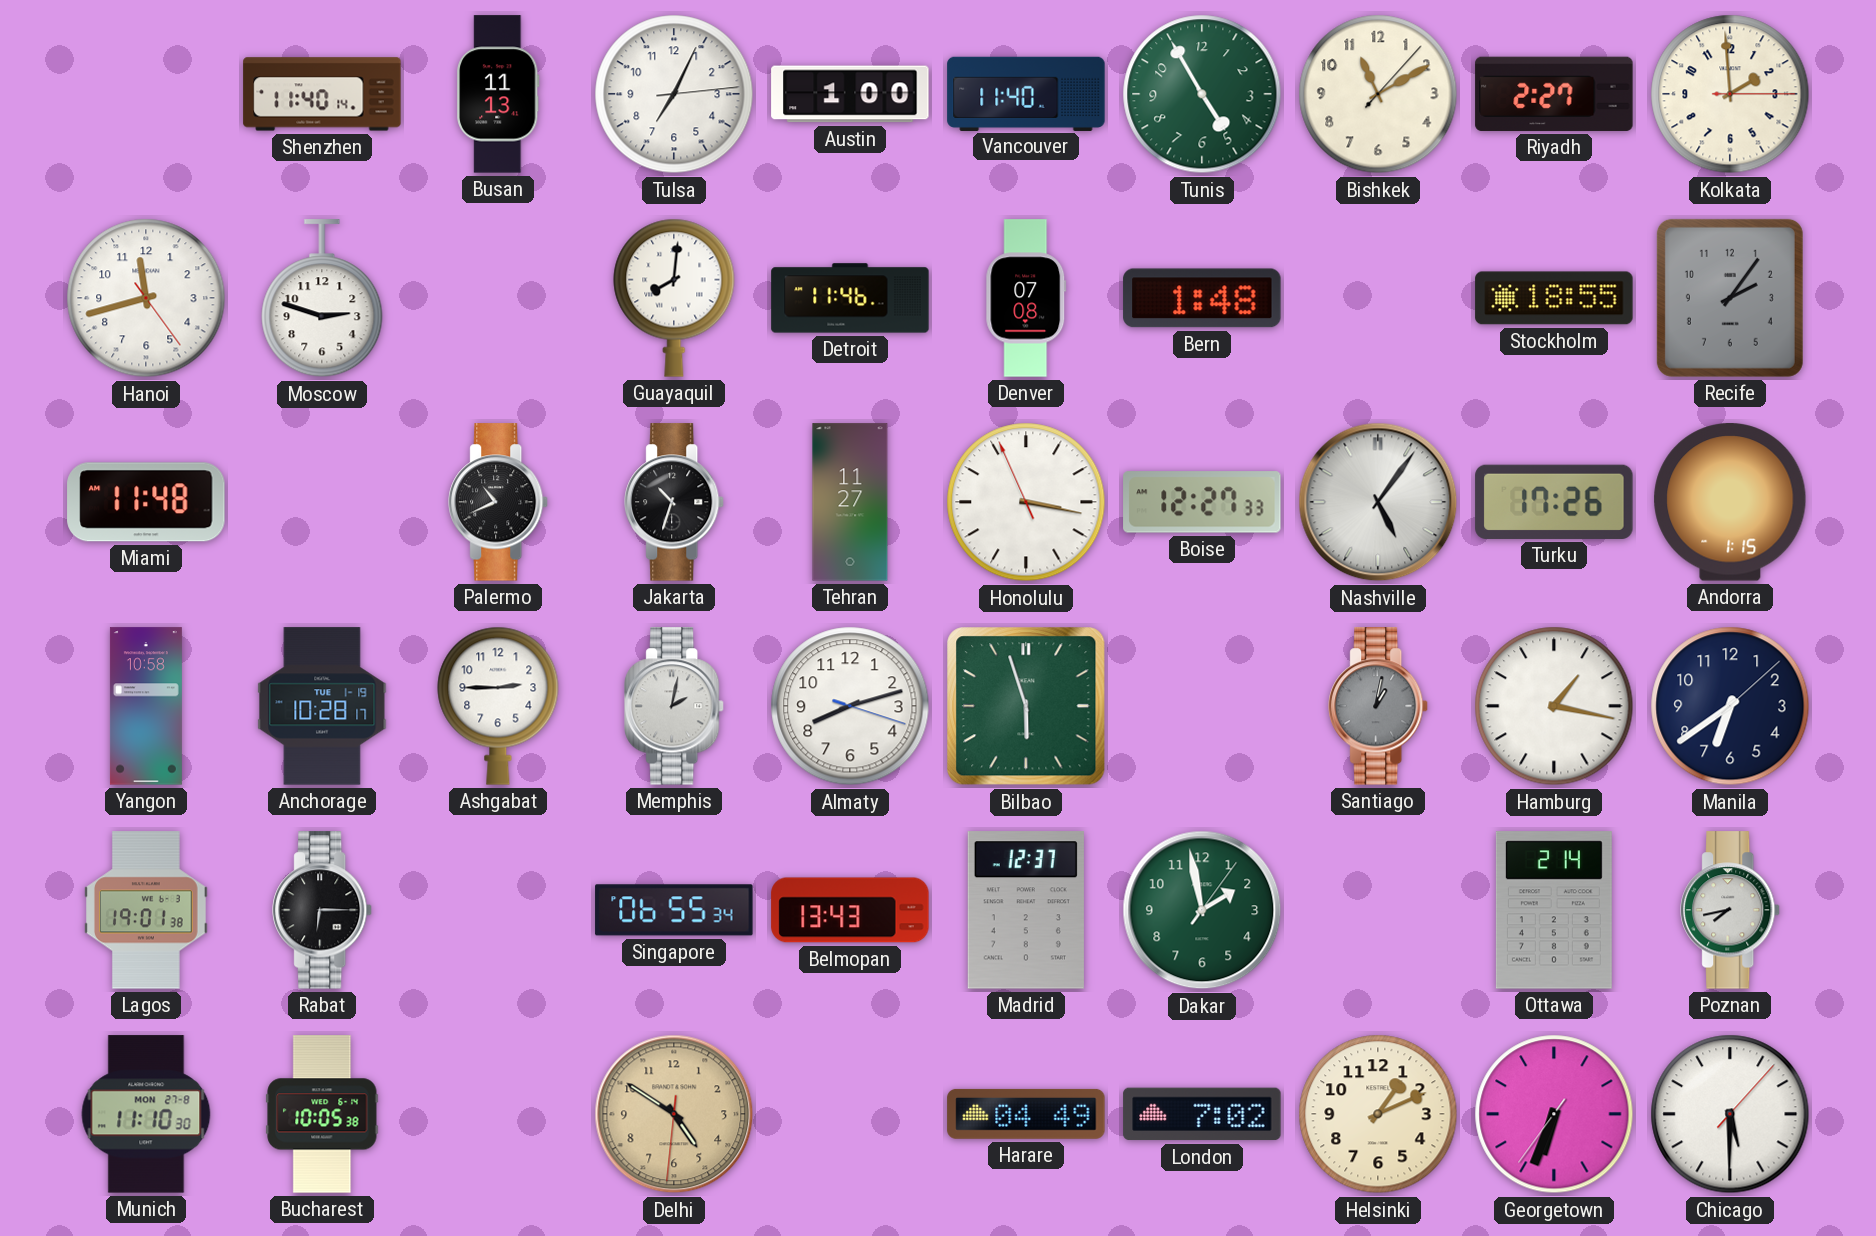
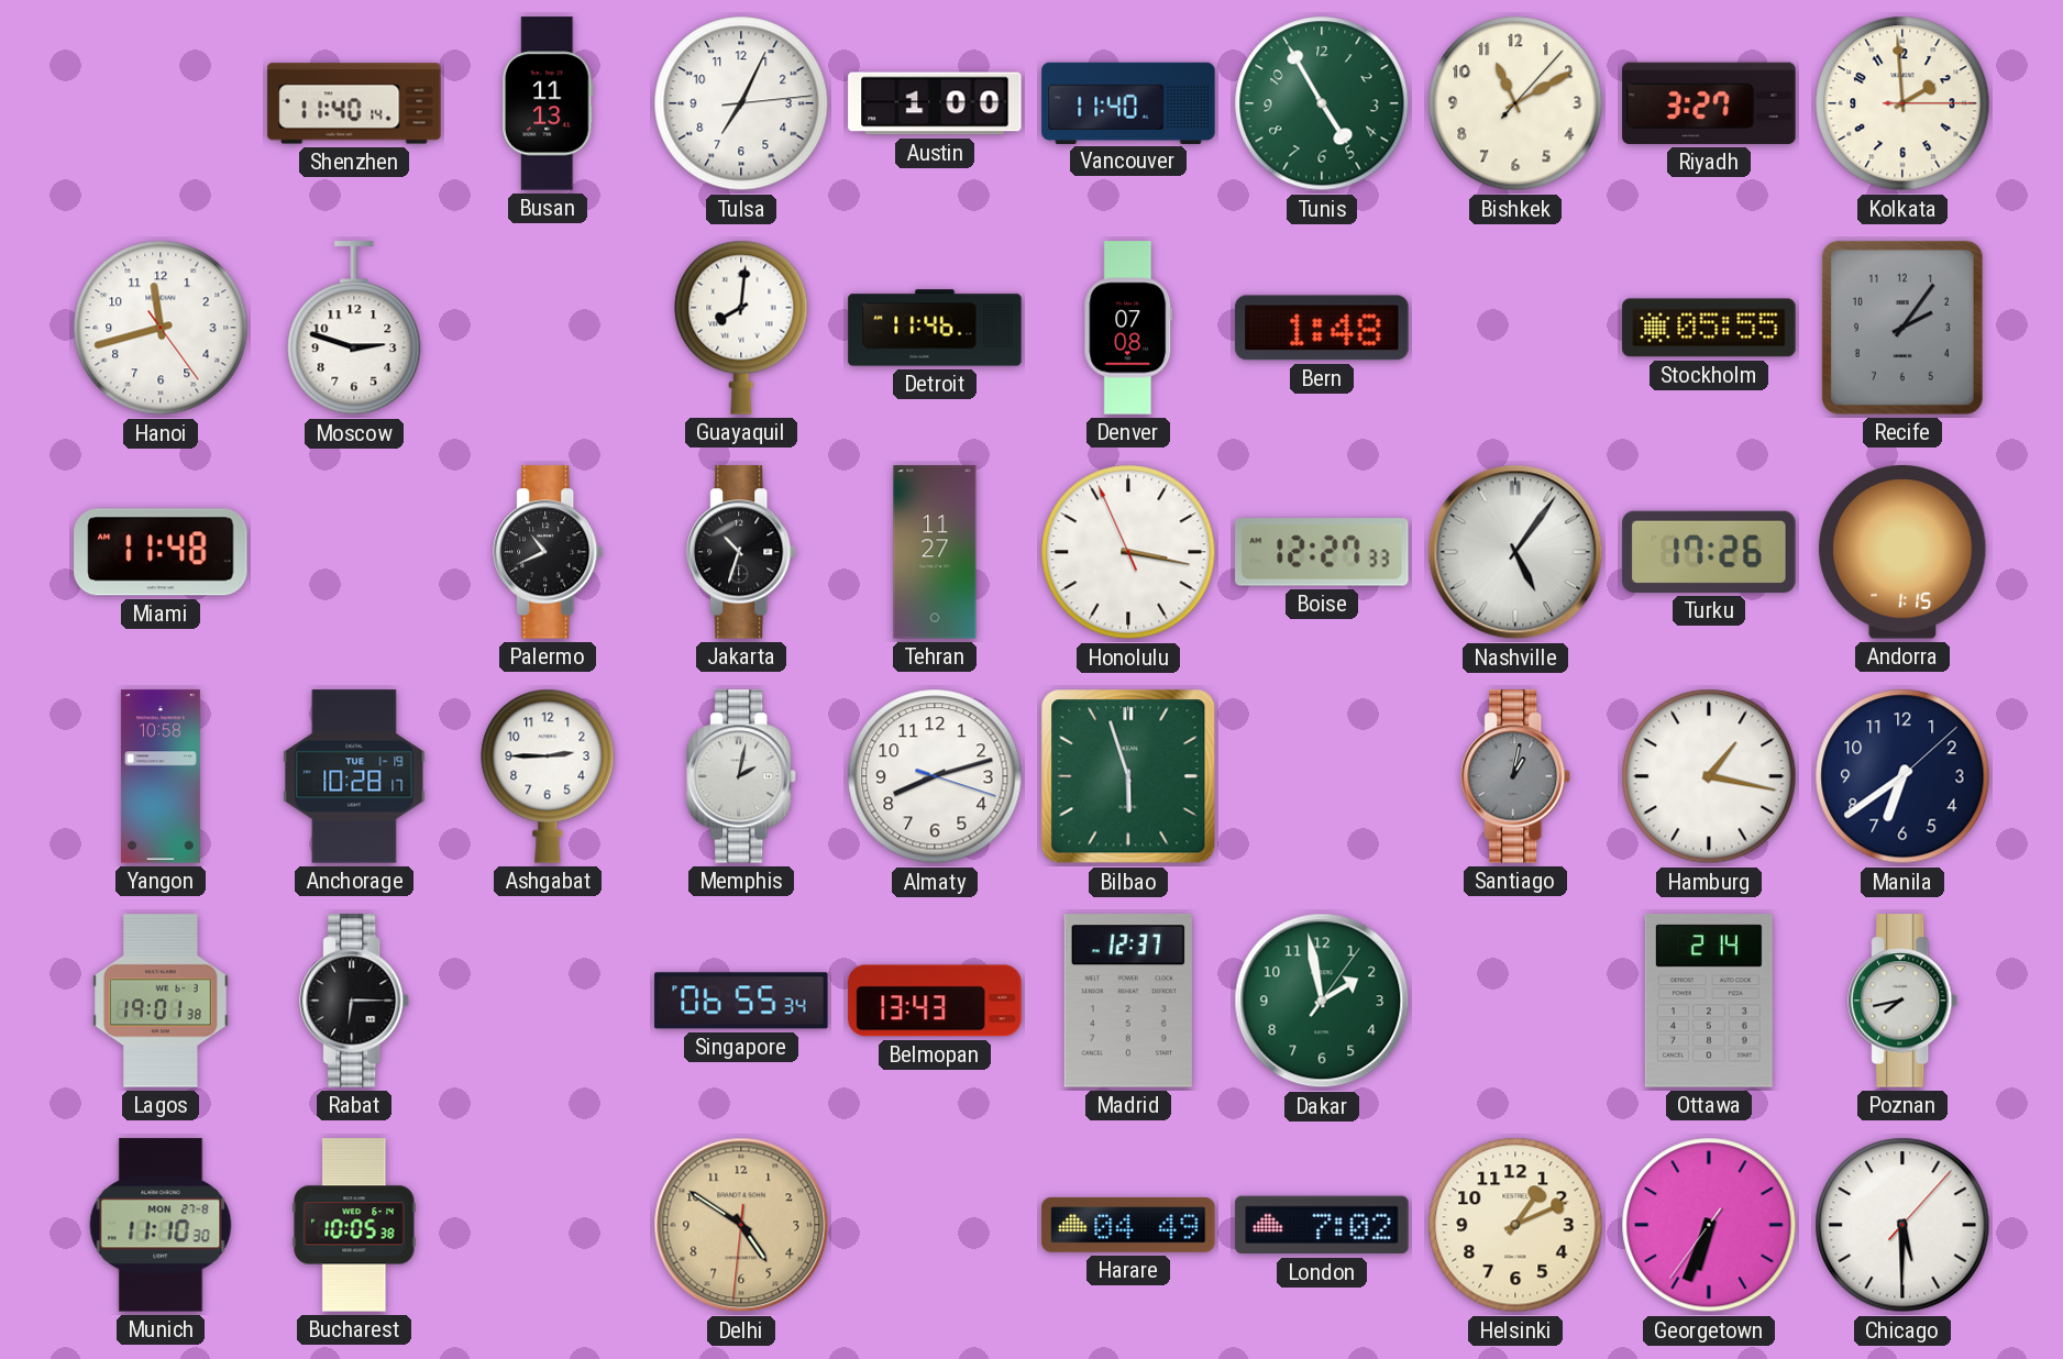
Riyadh: 2:27 -> 3:27
Stockholm: 18:55 -> 05:55
